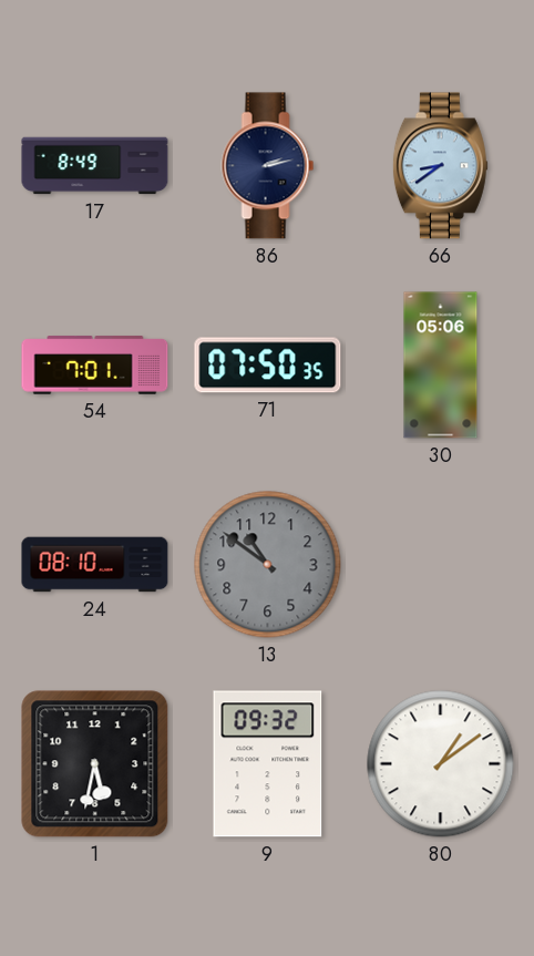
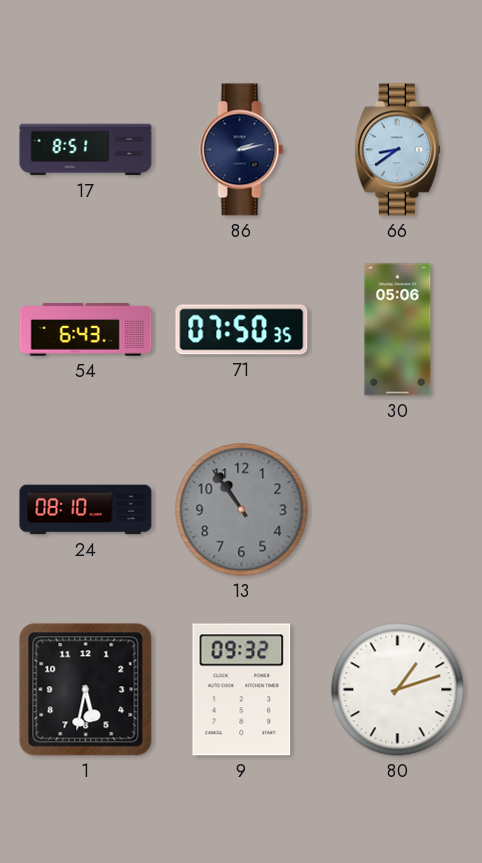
17: 8:49 -> 8:51
54: 7:01 -> 6:43
13: 10:51 -> 10:54
80: 1:09 -> 1:12
